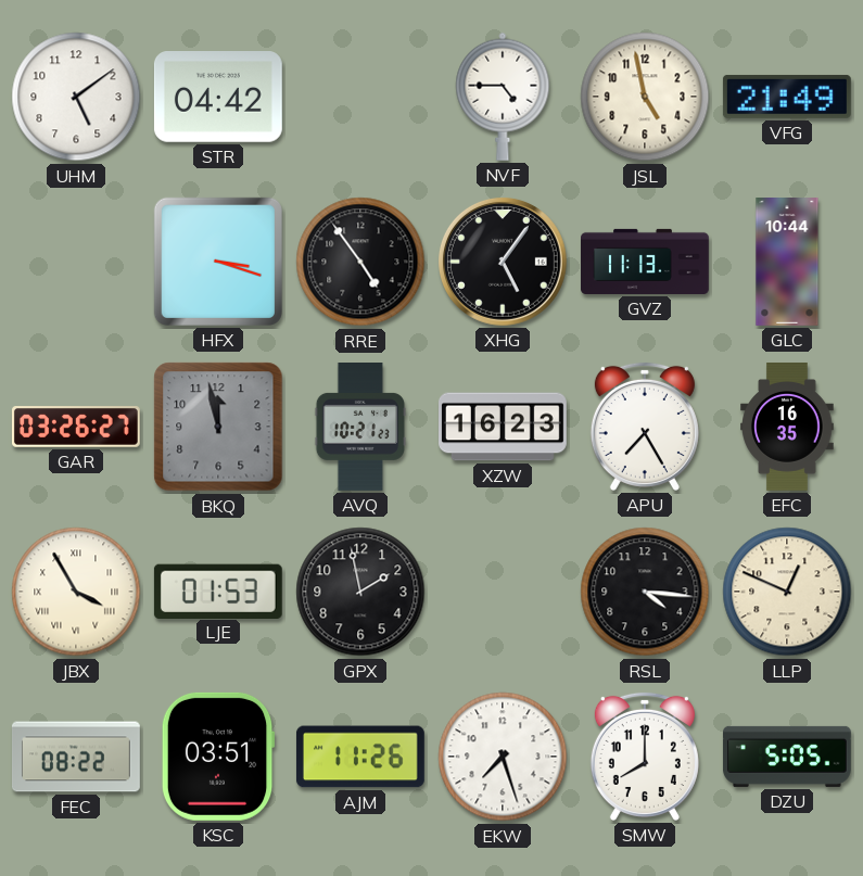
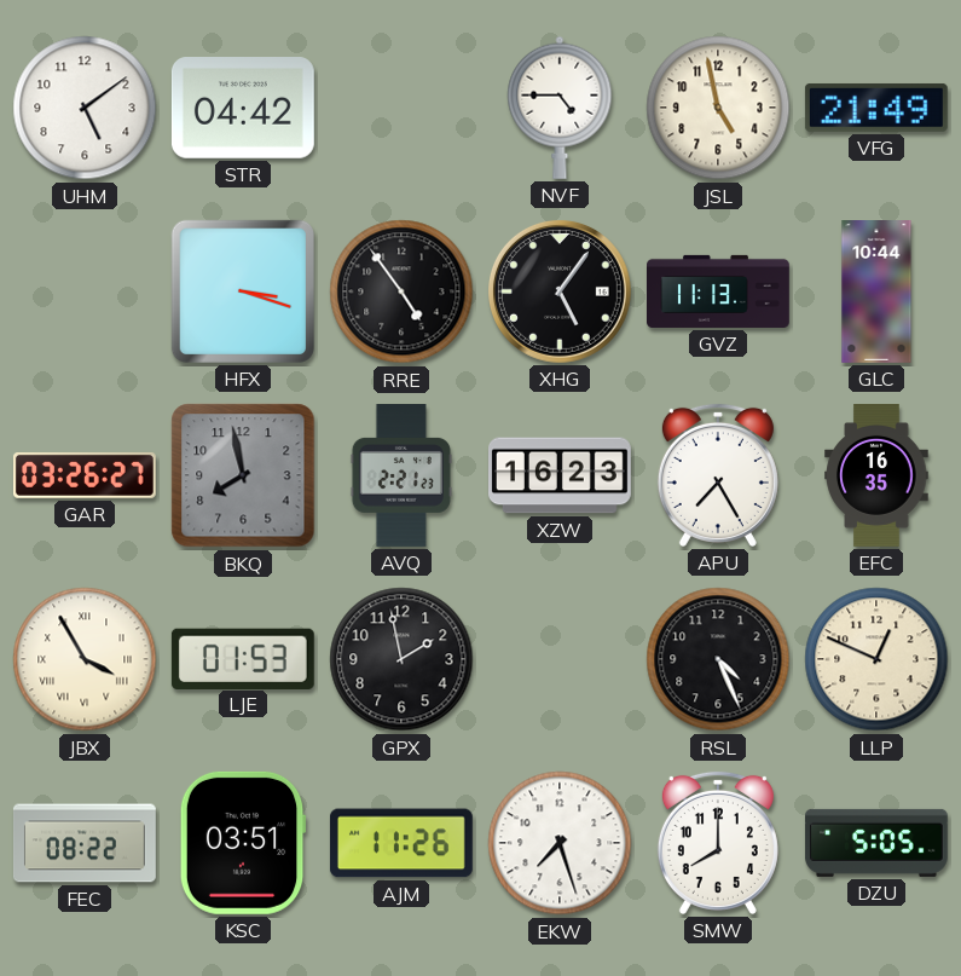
BKQ: 11:58 -> 7:58
AVQ: 10:21 -> 2:21
RSL: 4:16 -> 4:26
